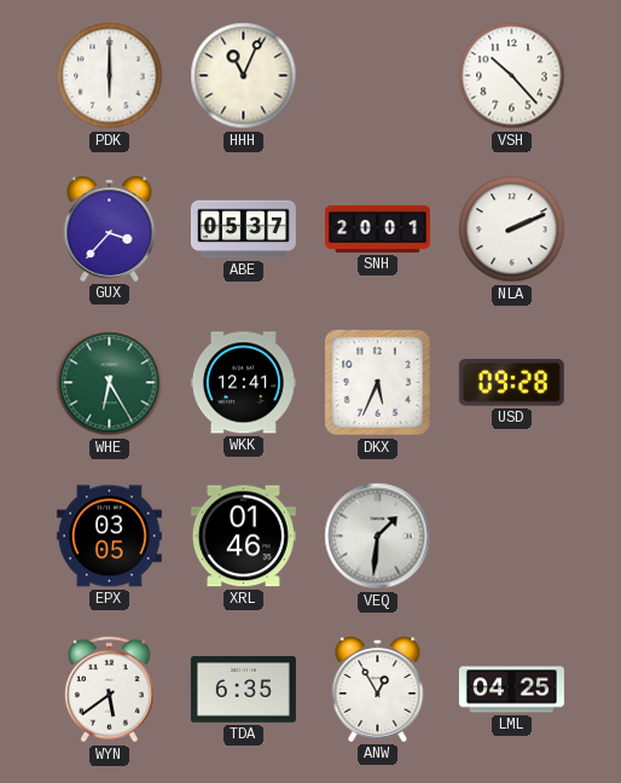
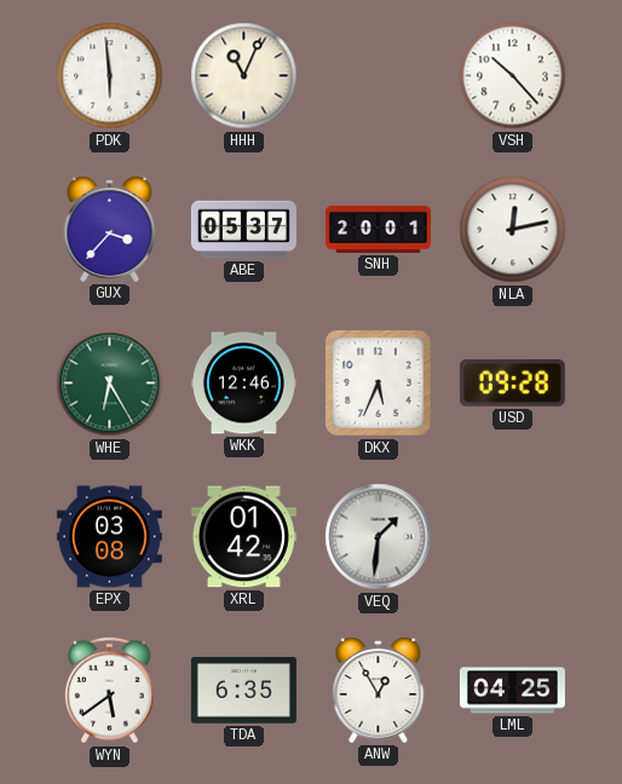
PDK: 6:00 -> 5:59
NLA: 2:11 -> 12:13
WKK: 12:41 -> 12:46
EPX: 03:05 -> 03:08
XRL: 01:46 -> 01:42
